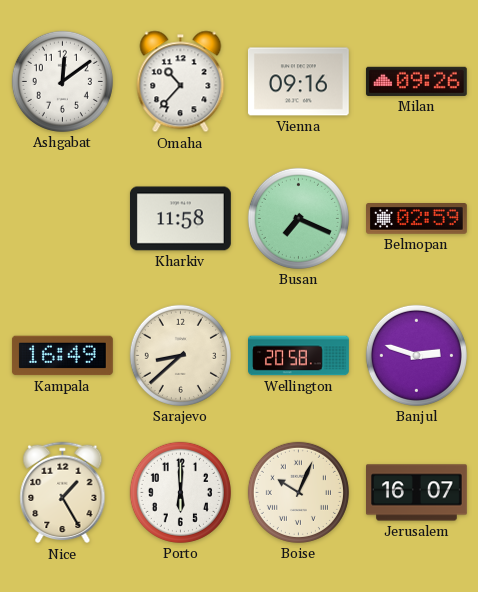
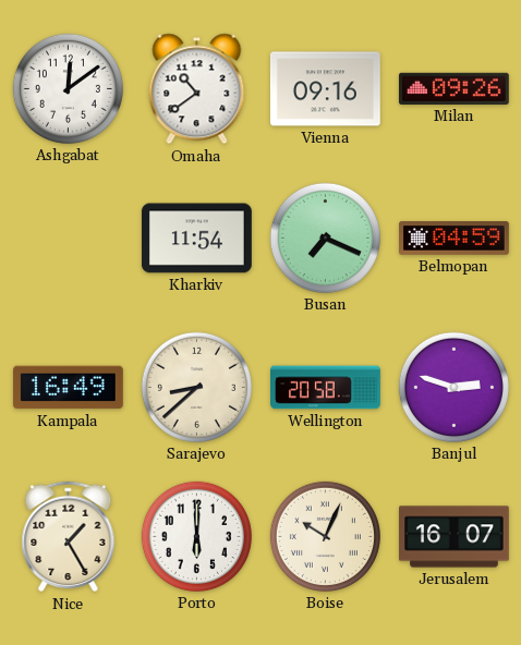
Omaha: 10:37 -> 10:39
Kharkiv: 11:58 -> 11:54
Belmopan: 02:59 -> 04:59
